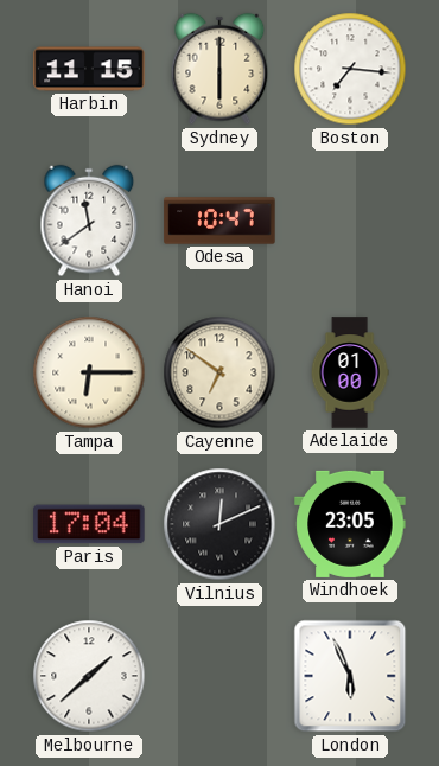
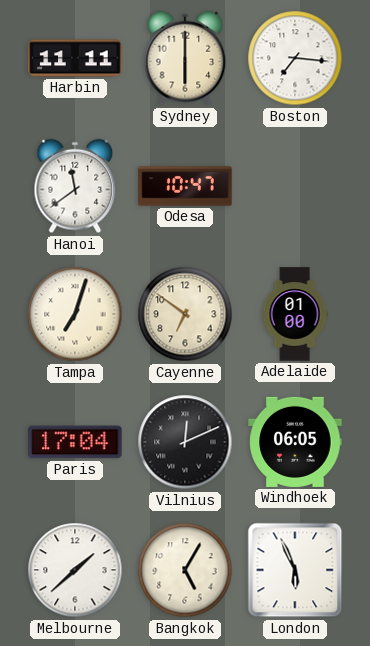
Harbin: 11:15 -> 11:11
Tampa: 6:15 -> 7:03
Windhoek: 23:05 -> 06:05
Bangkok: none -> 5:05
